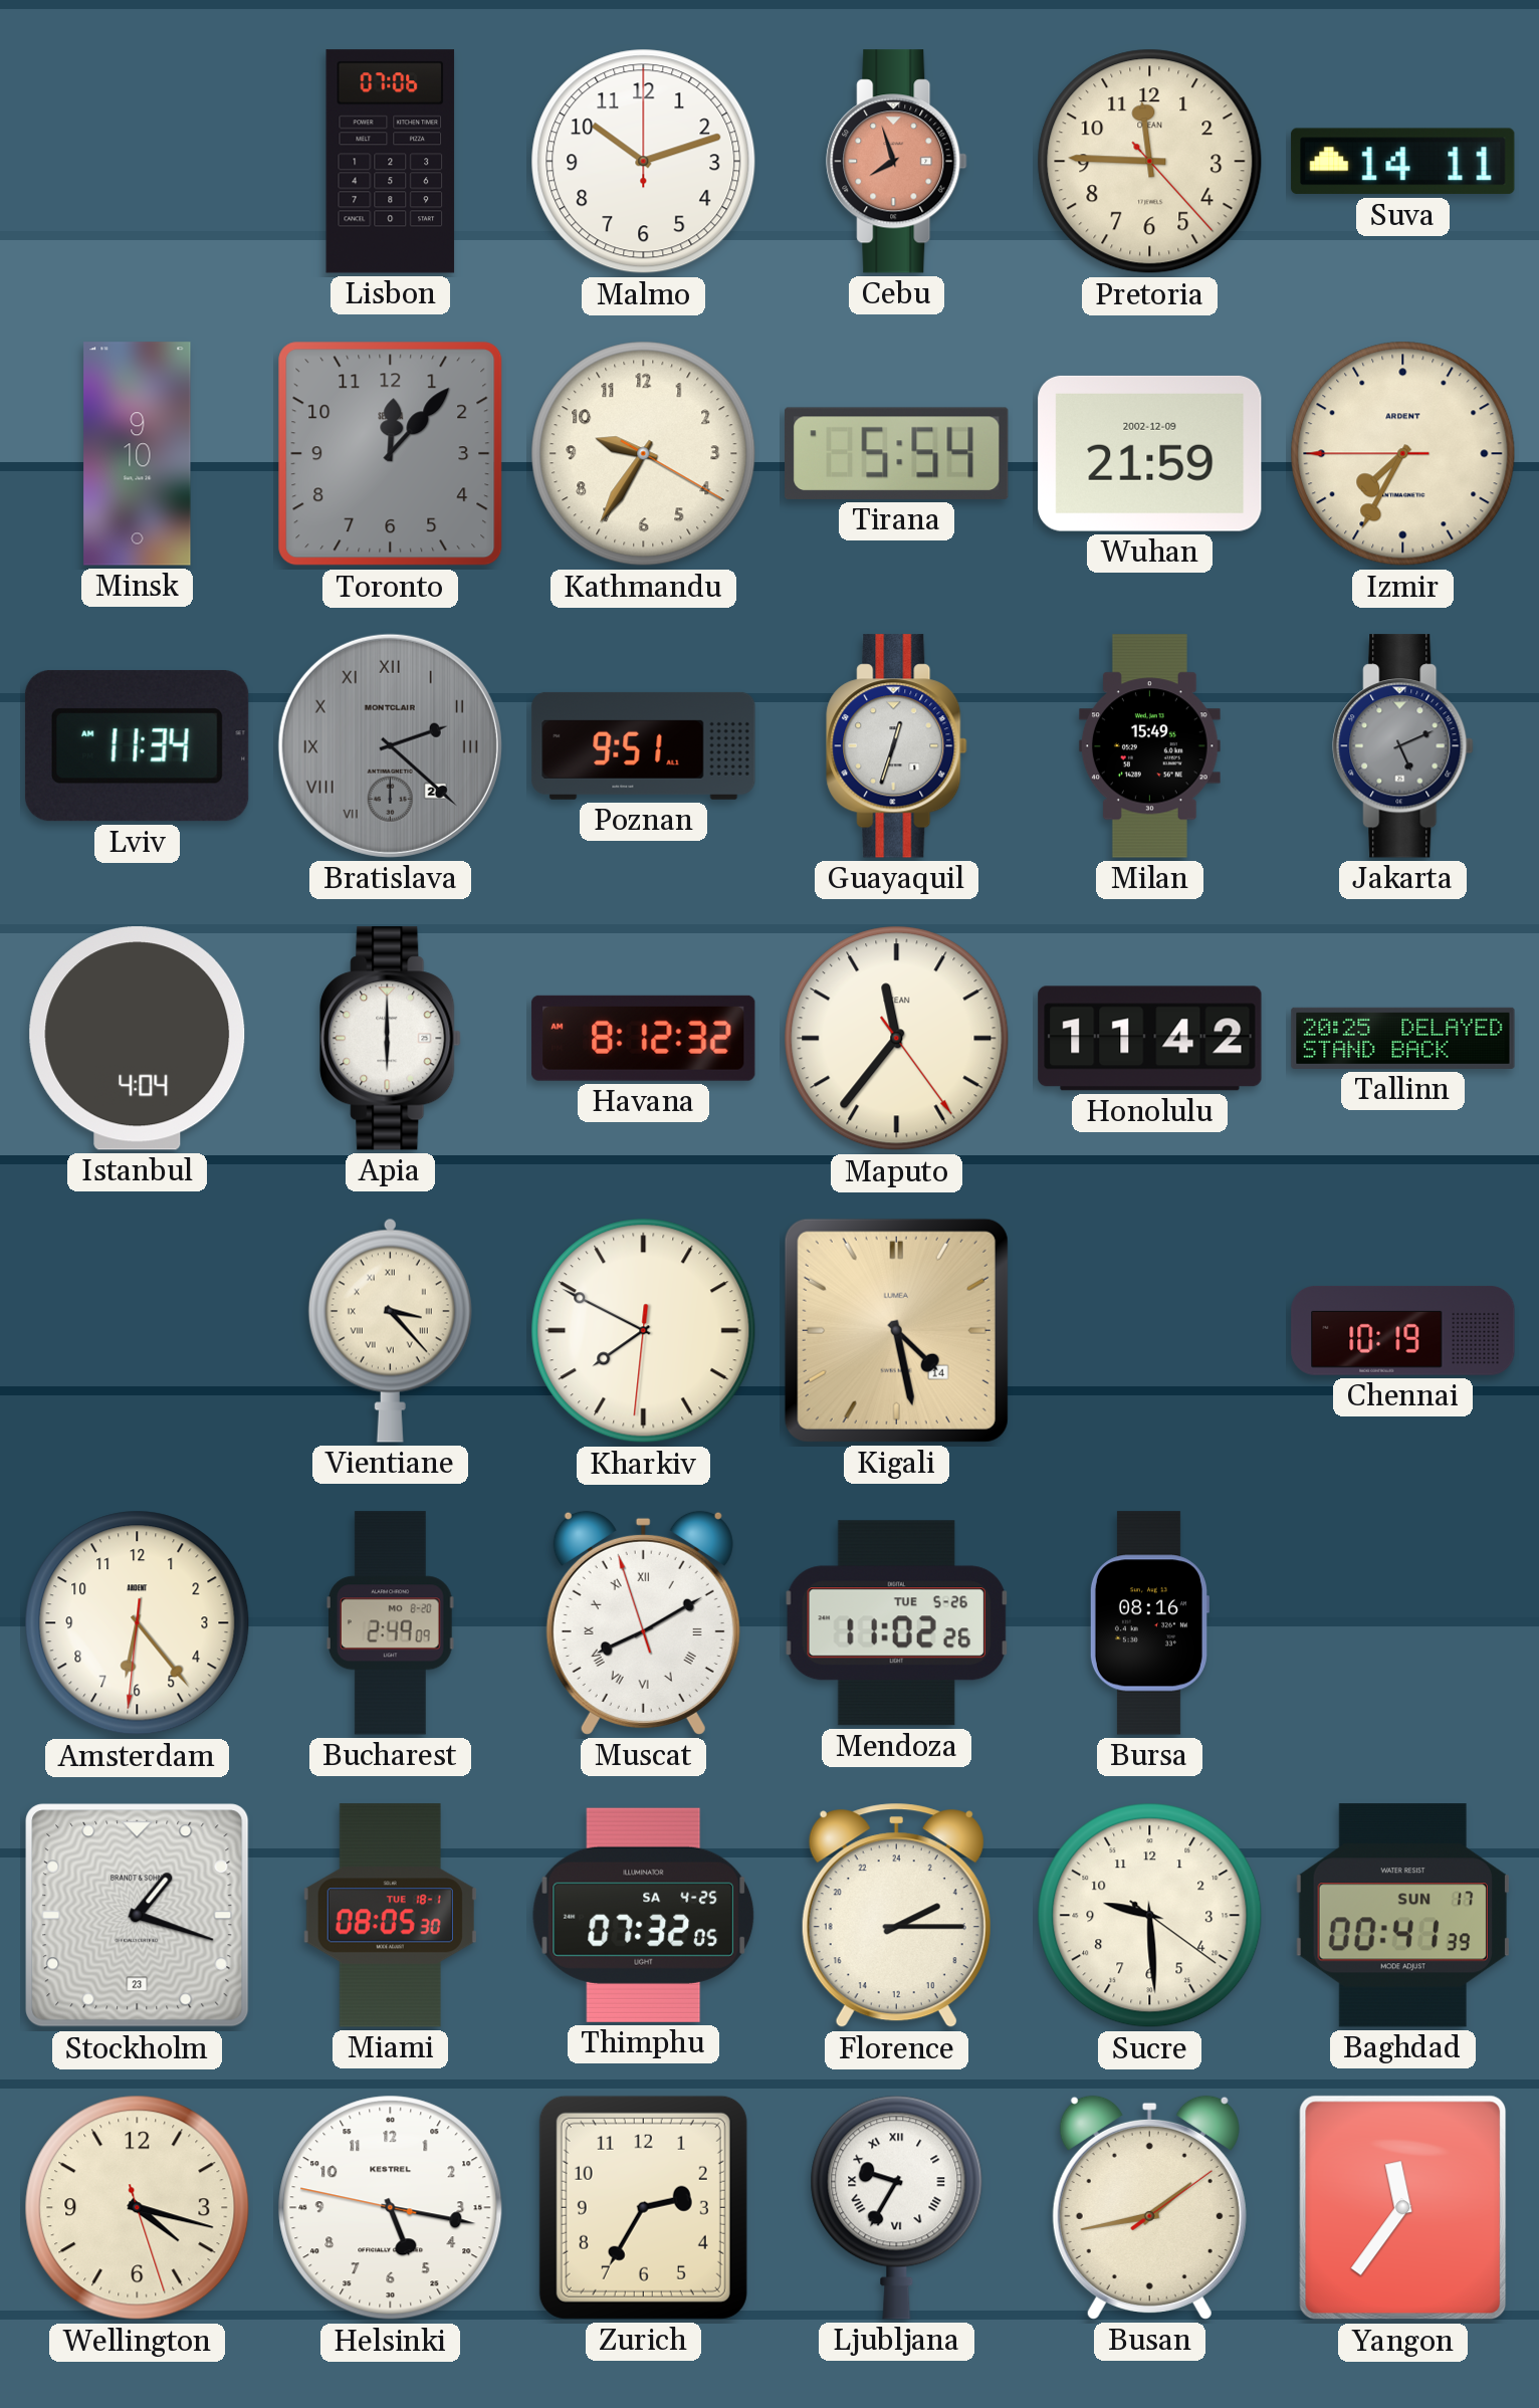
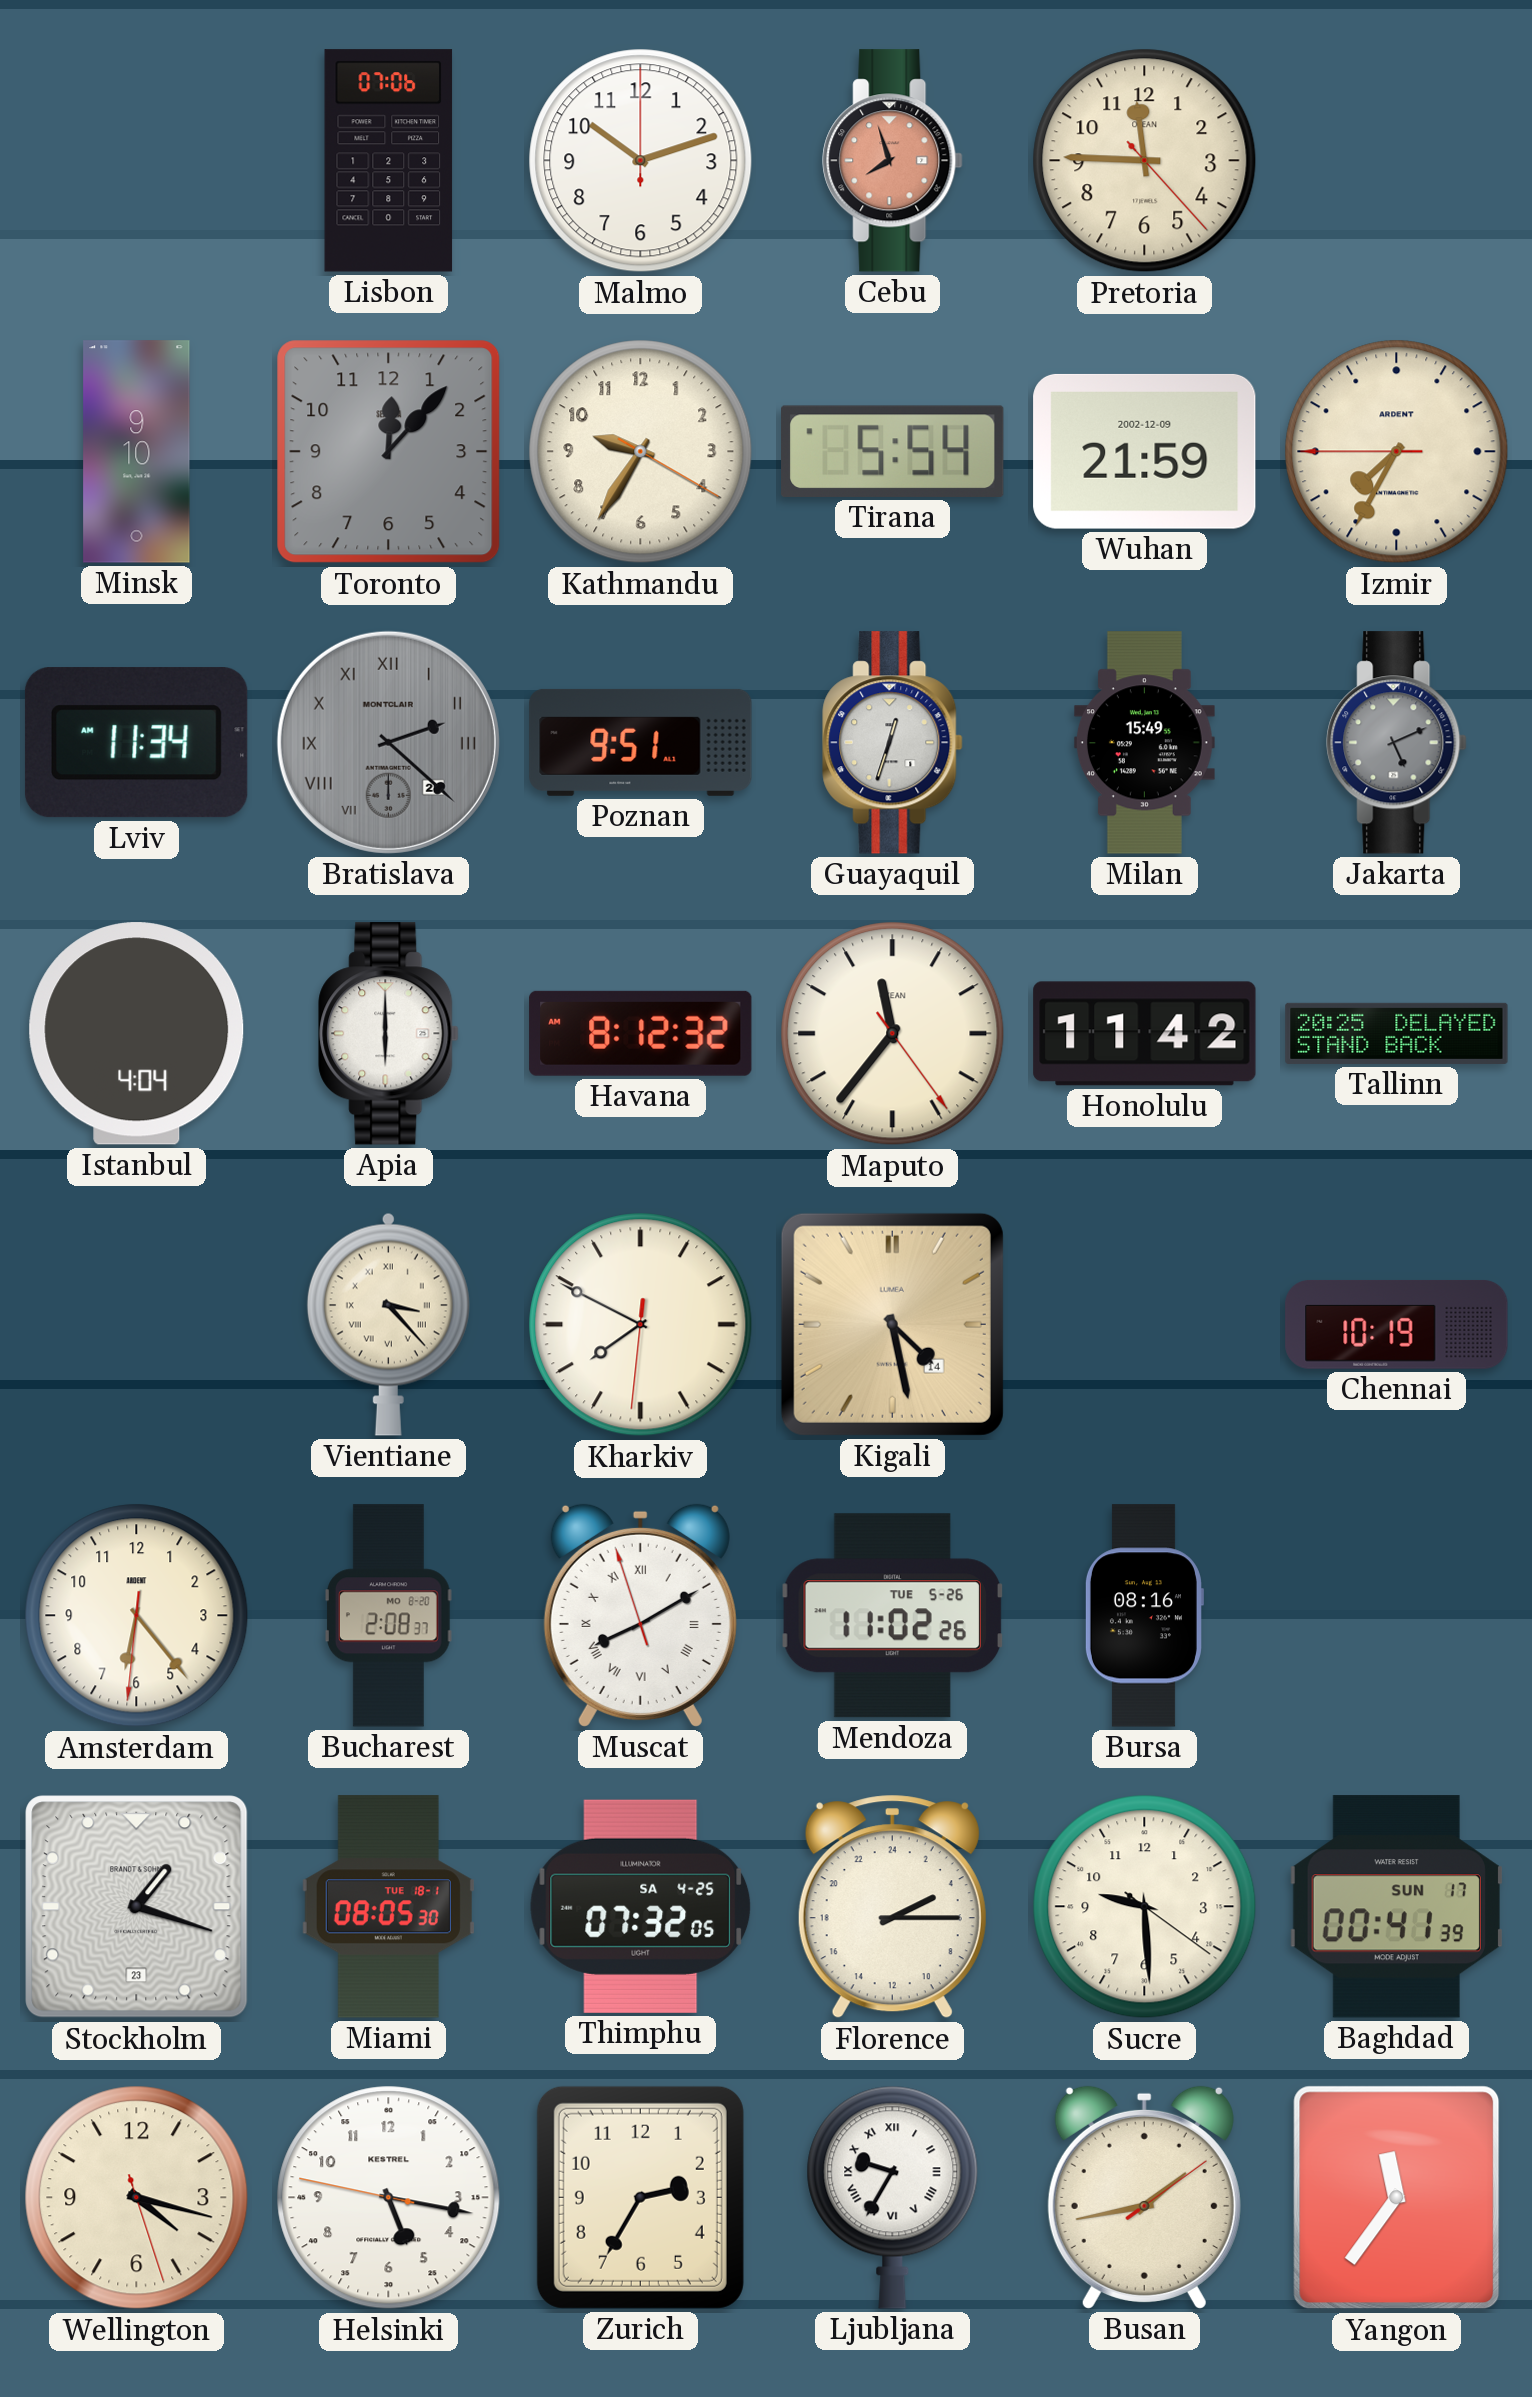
Suva: 14:11 -> none
Bucharest: 2:49 -> 2:08
